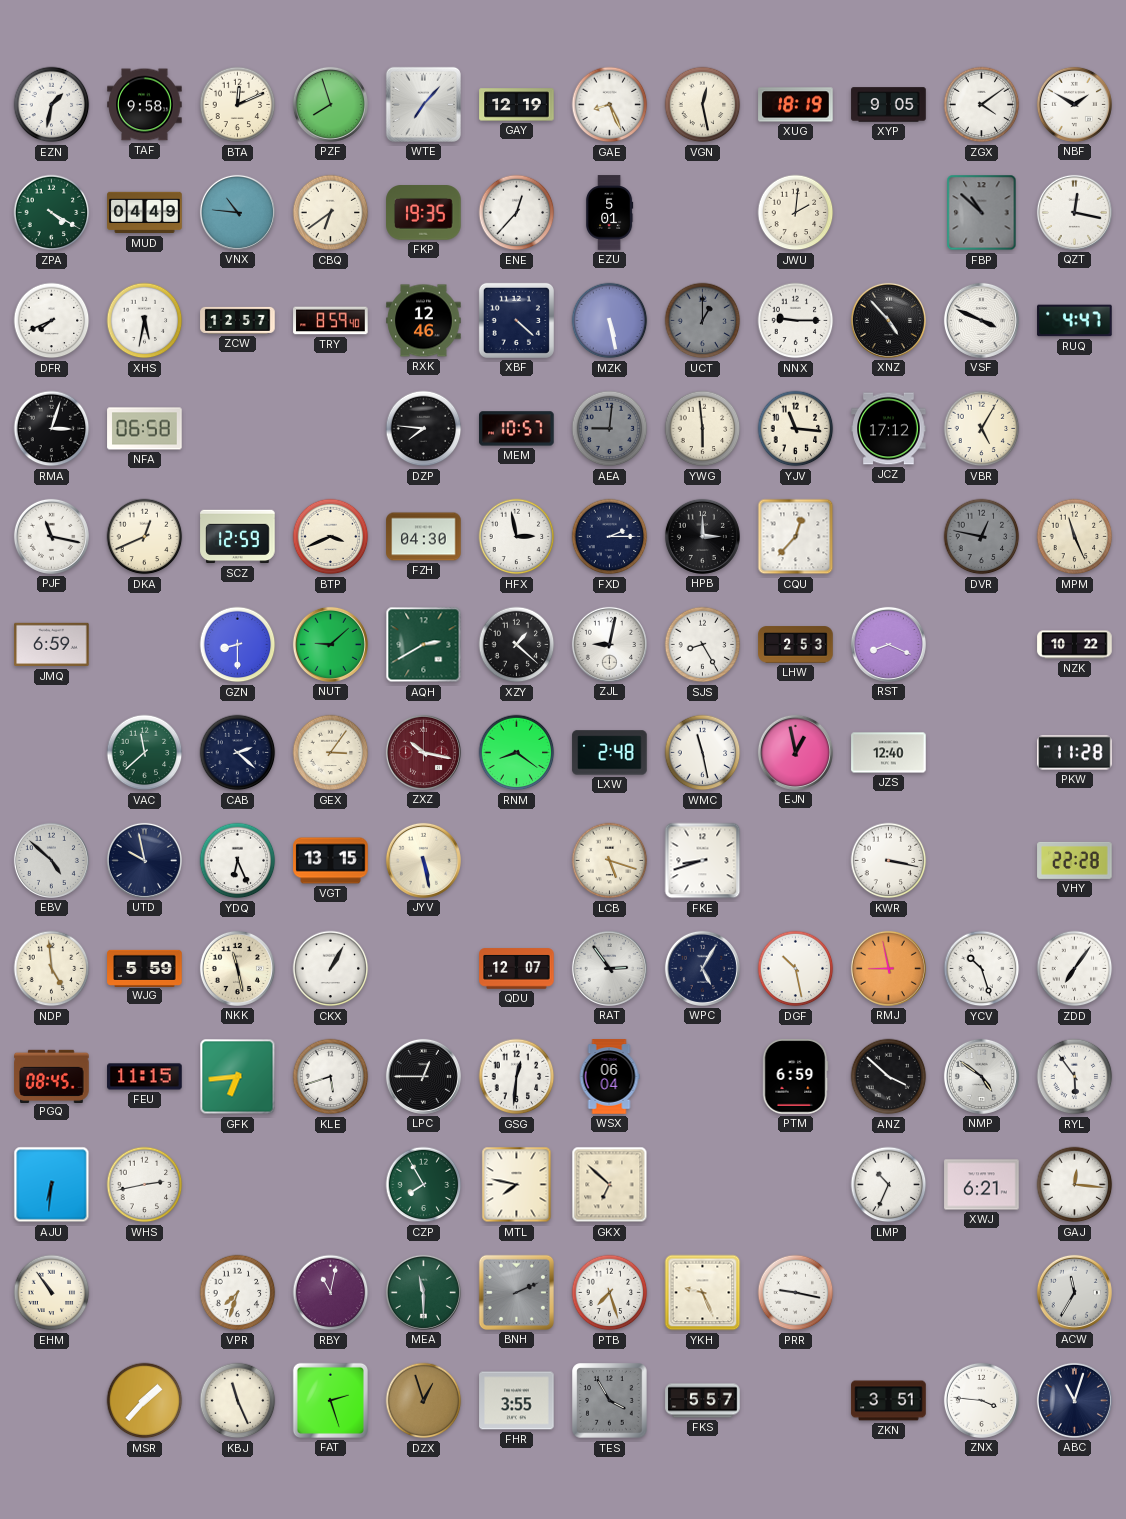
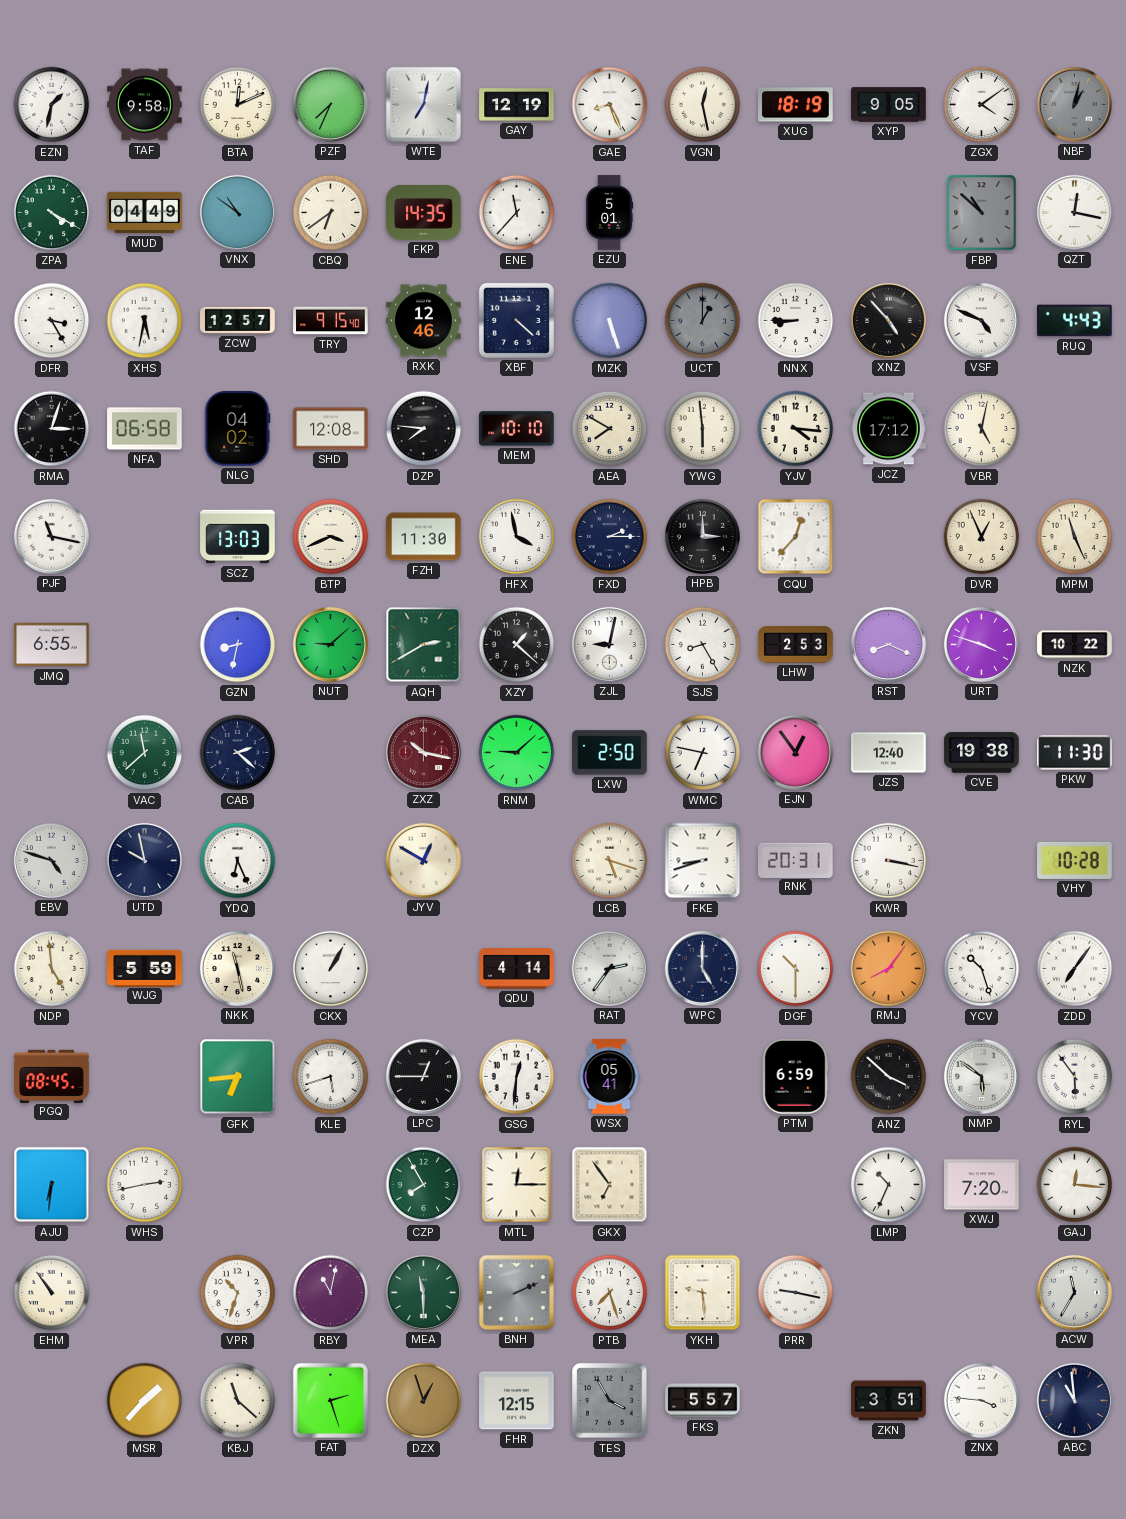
PZF: 7:57 -> 7:34
WTE: 7:07 -> 7:02
NBF: 1:50 -> 1:02
NBF dial: white -> grey
VNX: 10:46 -> 10:51
FKP: 19:35 -> 14:35
ENE: 12:37 -> 11:37
JWU: 2:01 -> none
DFR: 7:41 -> 3:25
TRY: 8:59 -> 9:15
MZK: 5:28 -> 5:27
NNX: 9:15 -> 8:45
VSF: 3:49 -> 4:49
RUQ: 4:47 -> 4:43
NLG: none -> 04:02
SHD: none -> 12:08
MEM: 10:57 -> 10:10
AEA: 9:01 -> 7:50
AEA dial: grey -> cream
YJV: 11:16 -> 4:16
VBR: 5:05 -> 5:02
DKA: 12:41 -> none
SCZ: 12:59 -> 13:03
FZH: 04:30 -> 11:30
HFX: 2:58 -> 3:58
DVR: 12:47 -> 12:56
DVR dial: grey -> cream
JMQ: 6:59 -> 6:55
GZN: 8:30 -> 8:32
URT: none -> 3:48
GEX: 3:06 -> none
RNM: 8:21 -> 9:08
LXW: 2:48 -> 2:50
WMC: 11:28 -> 6:47
EJN: 12:58 -> 12:54
CVE: none -> 19:38
PKW: 11:28 -> 11:30
EBV: 4:52 -> 4:48
VGT: 13:15 -> none
JYV: 5:28 -> 12:50
RNK: none -> 20:31
VHY: 22:28 -> 10:28
QDU: 12:07 -> 4:14
RAT: 2:54 -> 2:36
WPC: 5:05 -> 5:00
DGF: 10:28 -> 10:30
RMJ: 8:58 -> 8:06
FEU: 11:15 -> none
WSX: 06:04 -> 05:41
NMP: 4:51 -> 5:51
MTL: 7:47 -> 12:15
GKX: 6:52 -> 6:54
XWJ: 6:21 -> 7:20
VPR: 7:33 -> 10:33
YKH: 9:26 -> 9:29
KBJ: 11:26 -> 11:22
FHR: 3:55 -> 12:15
ABC: 11:03 -> 10:59
